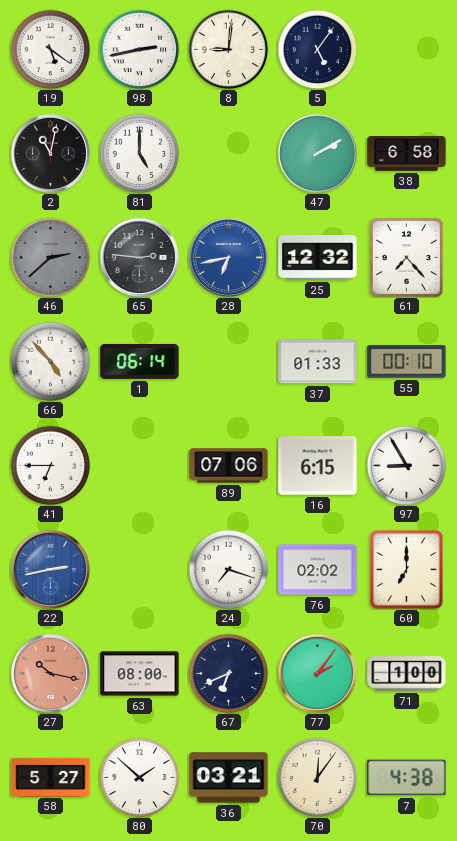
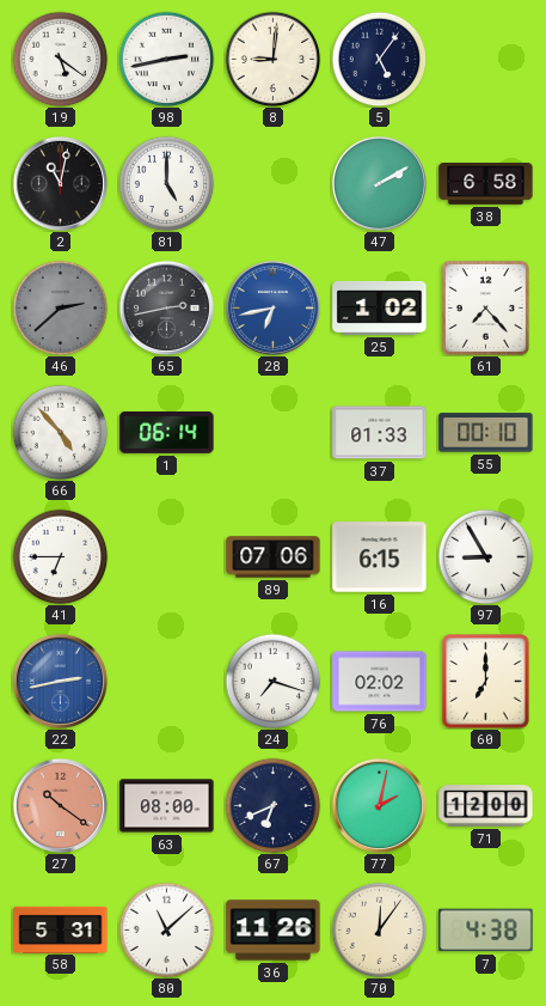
65: 2:46 -> 2:43
25: 12:32 -> 1:02
27: 10:17 -> 10:21
77: 2:06 -> 2:02
71: 1:00 -> 12:00
58: 5:27 -> 5:31
80: 1:52 -> 11:08
36: 03:21 -> 11:26
